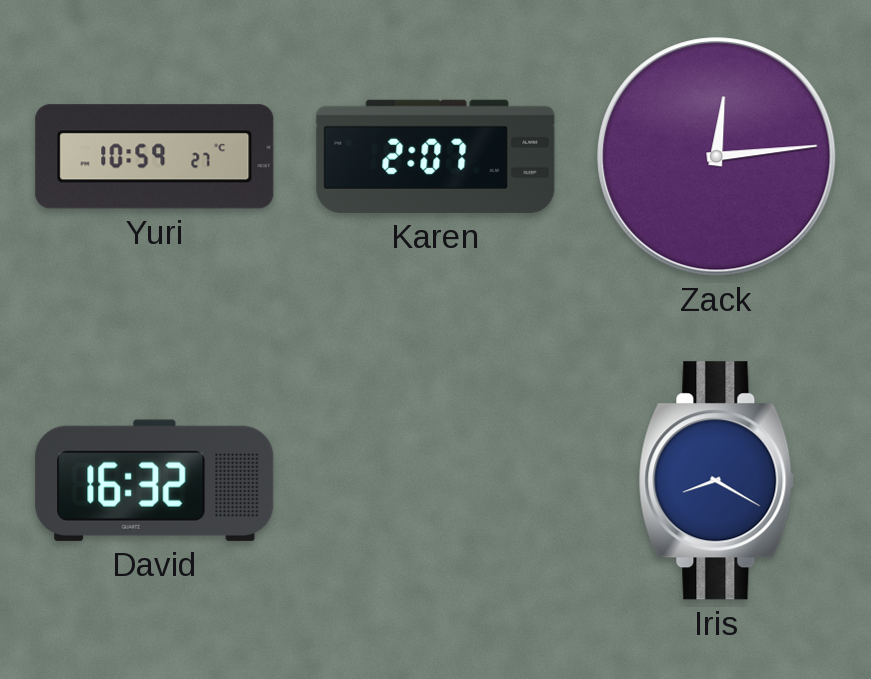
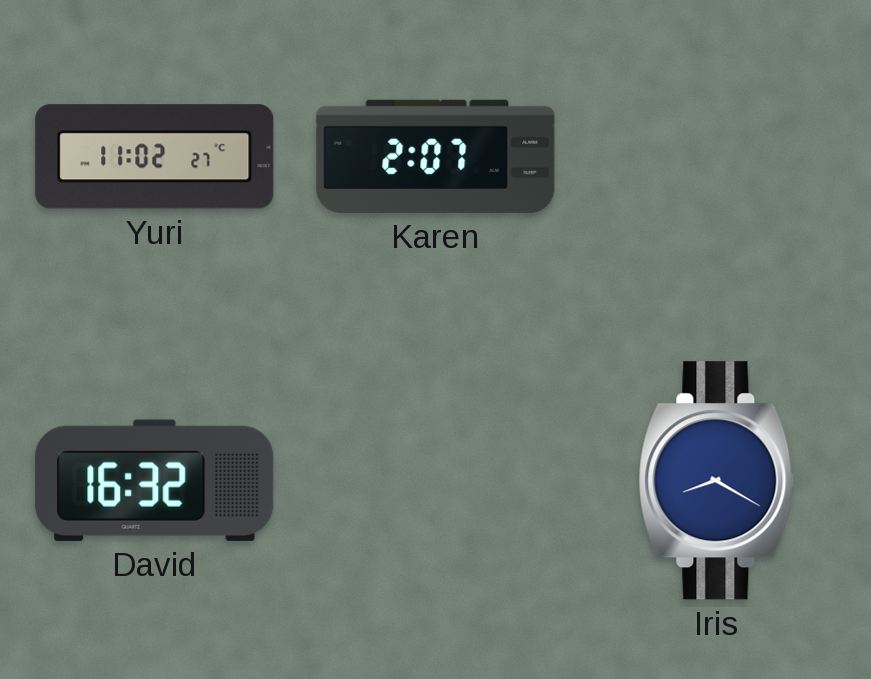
Yuri: 10:59 -> 11:02
Zack: 12:14 -> none
